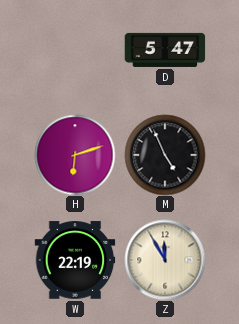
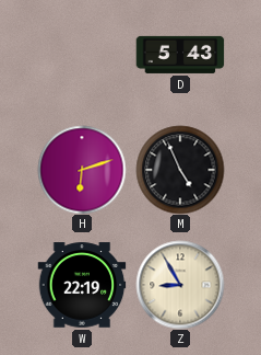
D: 5:47 -> 5:43
Z: 11:55 -> 8:55
